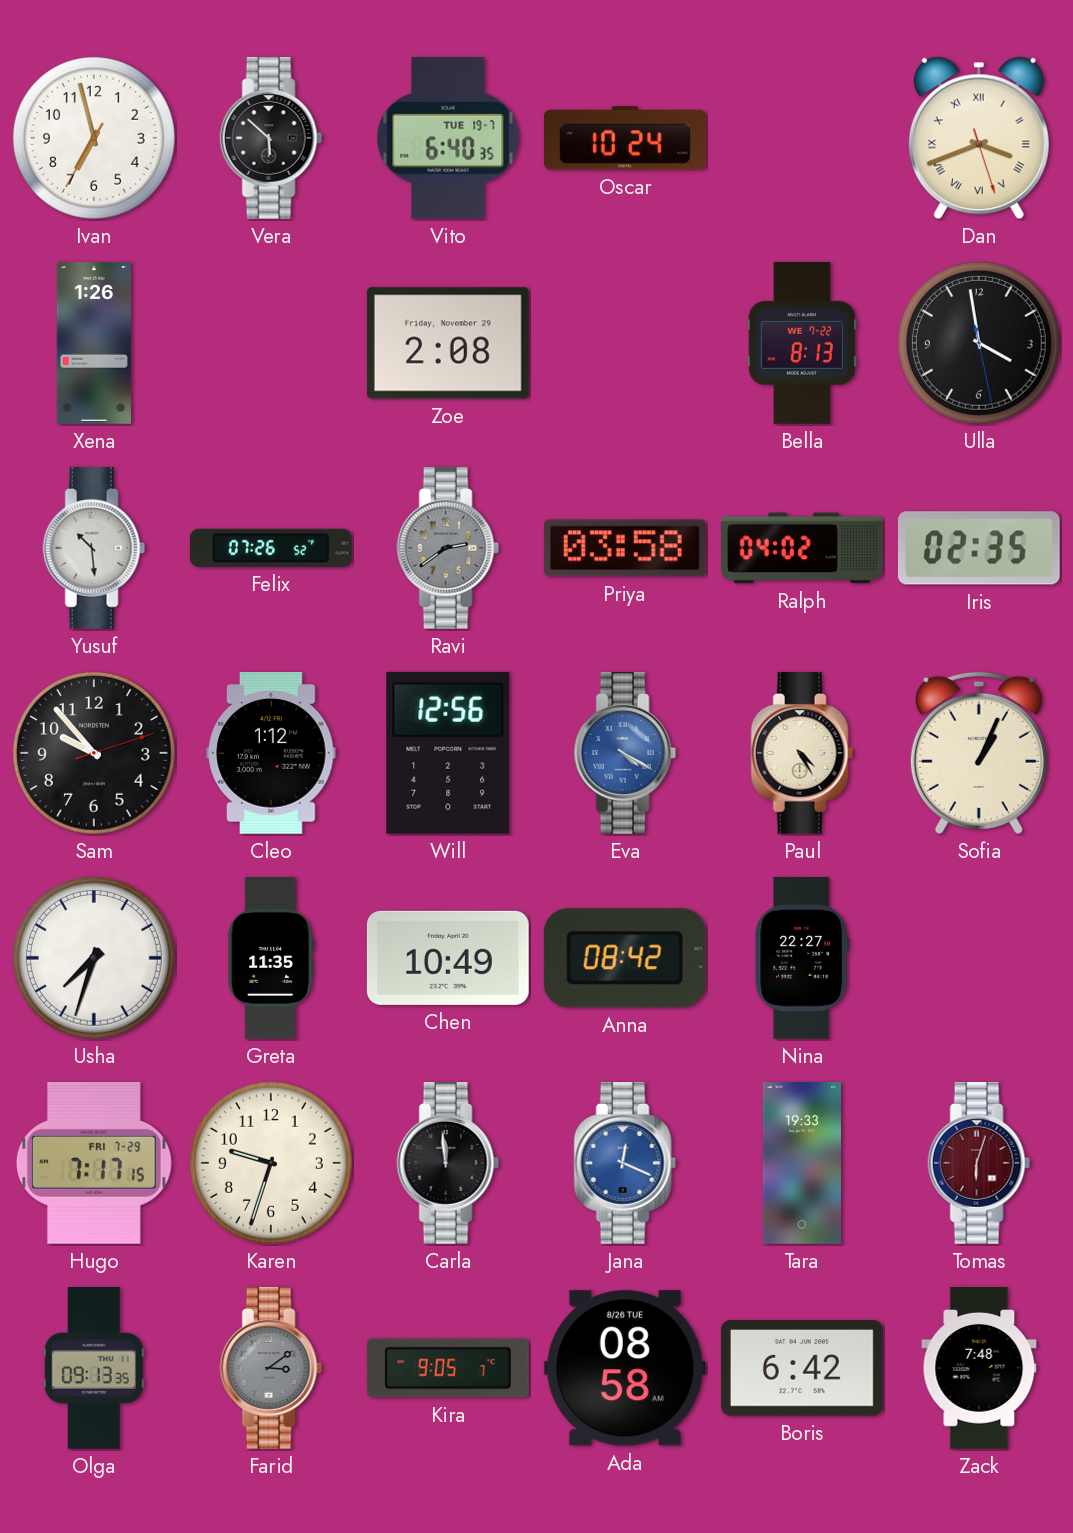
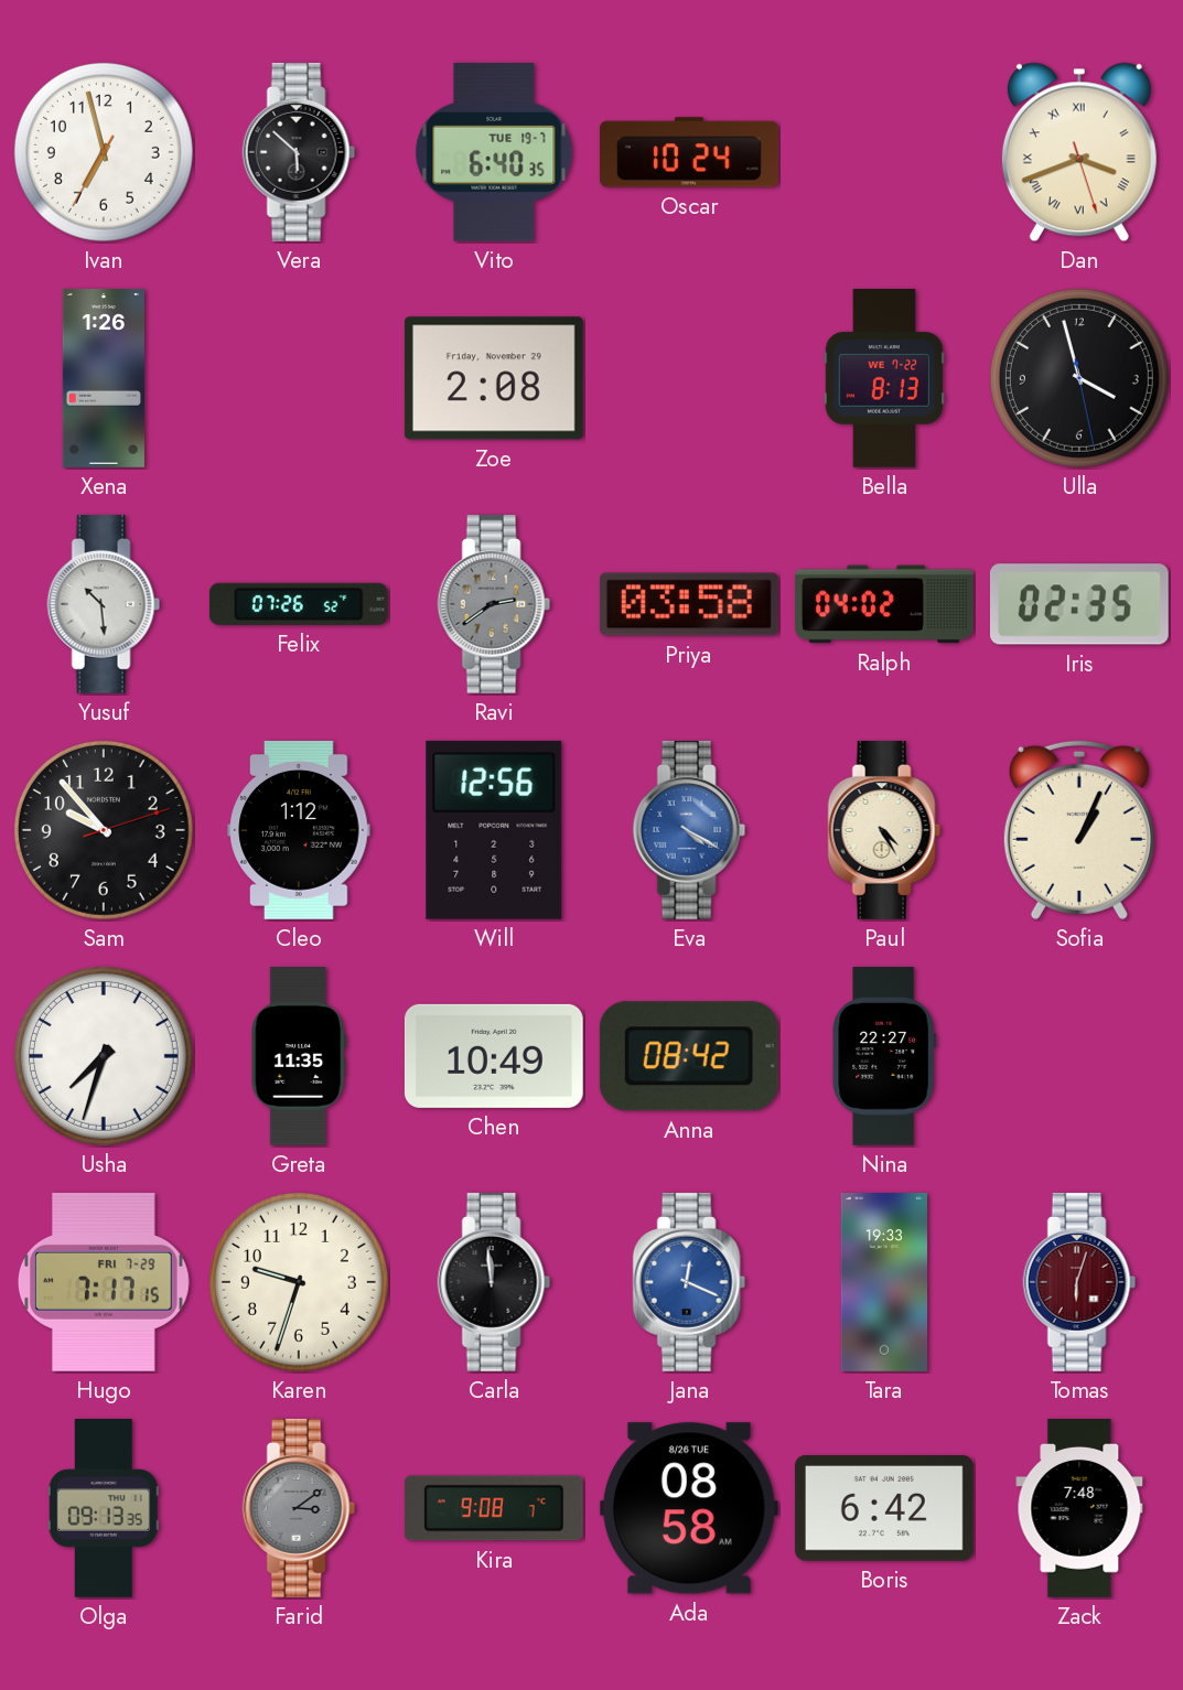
Ulla: 3:58 -> 3:57
Kira: 9:05 -> 9:08
